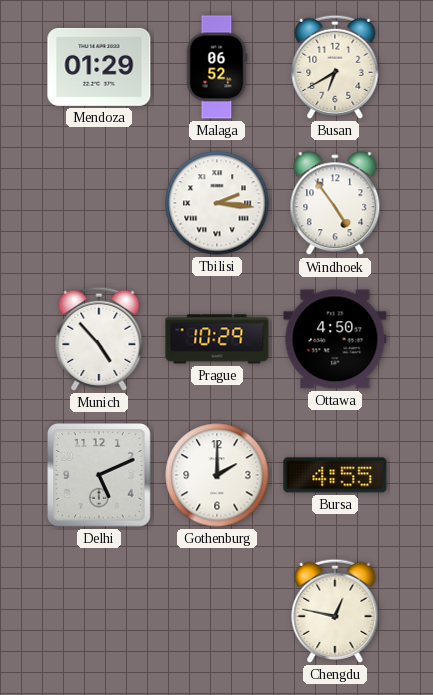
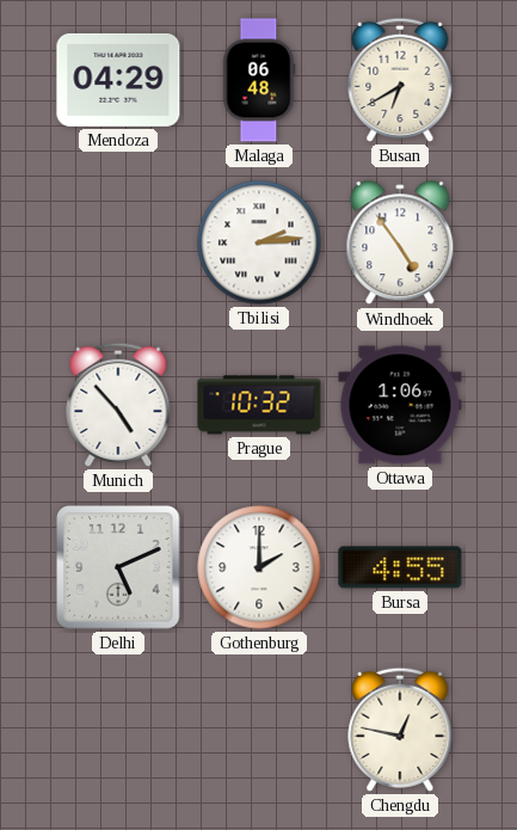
Mendoza: 01:29 -> 04:29
Malaga: 06:52 -> 06:48
Tbilisi: 2:16 -> 2:14
Prague: 10:29 -> 10:32
Ottawa: 4:50 -> 1:06
